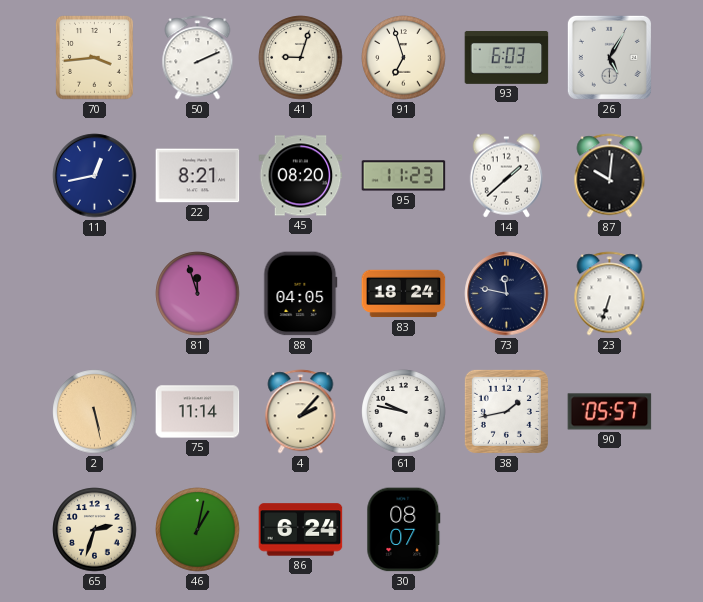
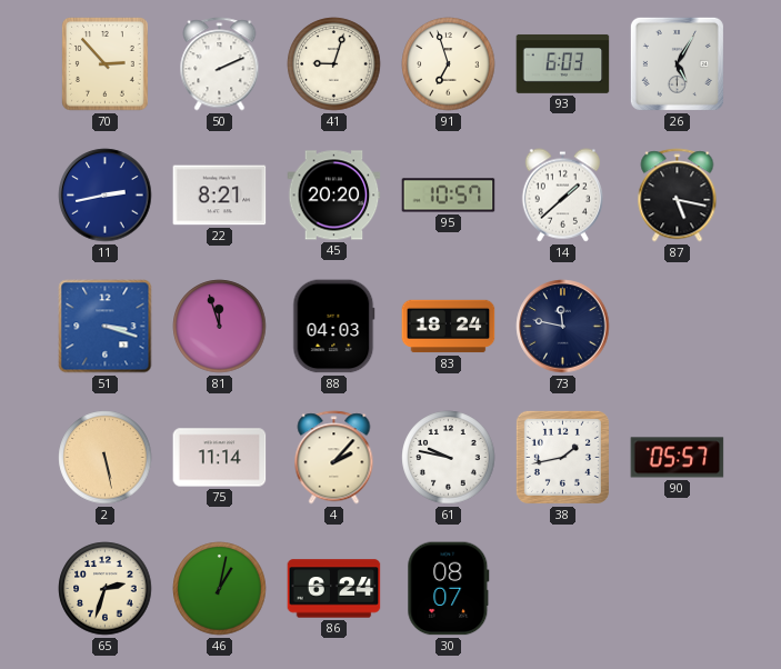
70: 3:44 -> 2:53
11: 12:43 -> 2:43
45: 08:20 -> 20:20
95: 11:23 -> 10:57
87: 10:01 -> 5:17
51: none -> 3:18
88: 04:05 -> 04:03
23: 6:33 -> none
